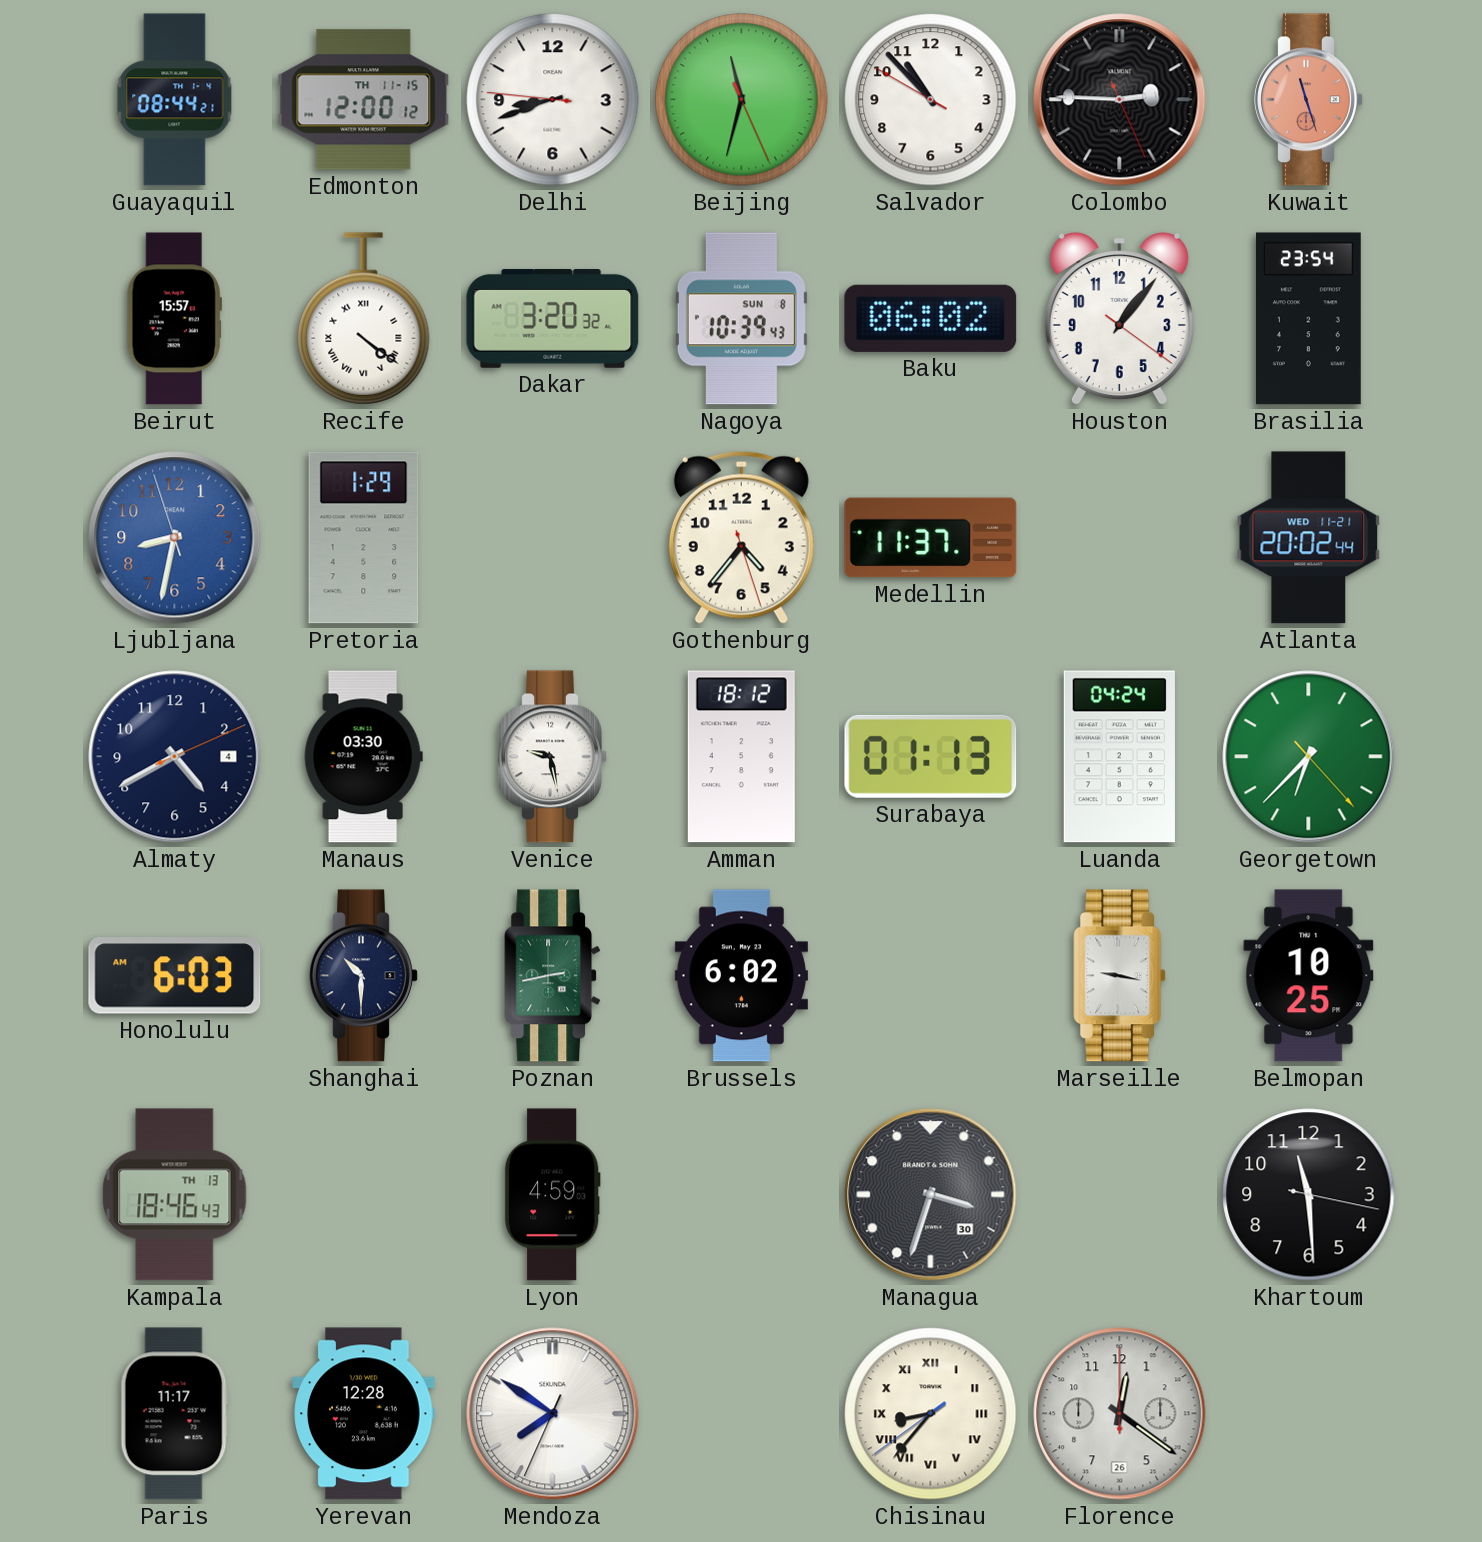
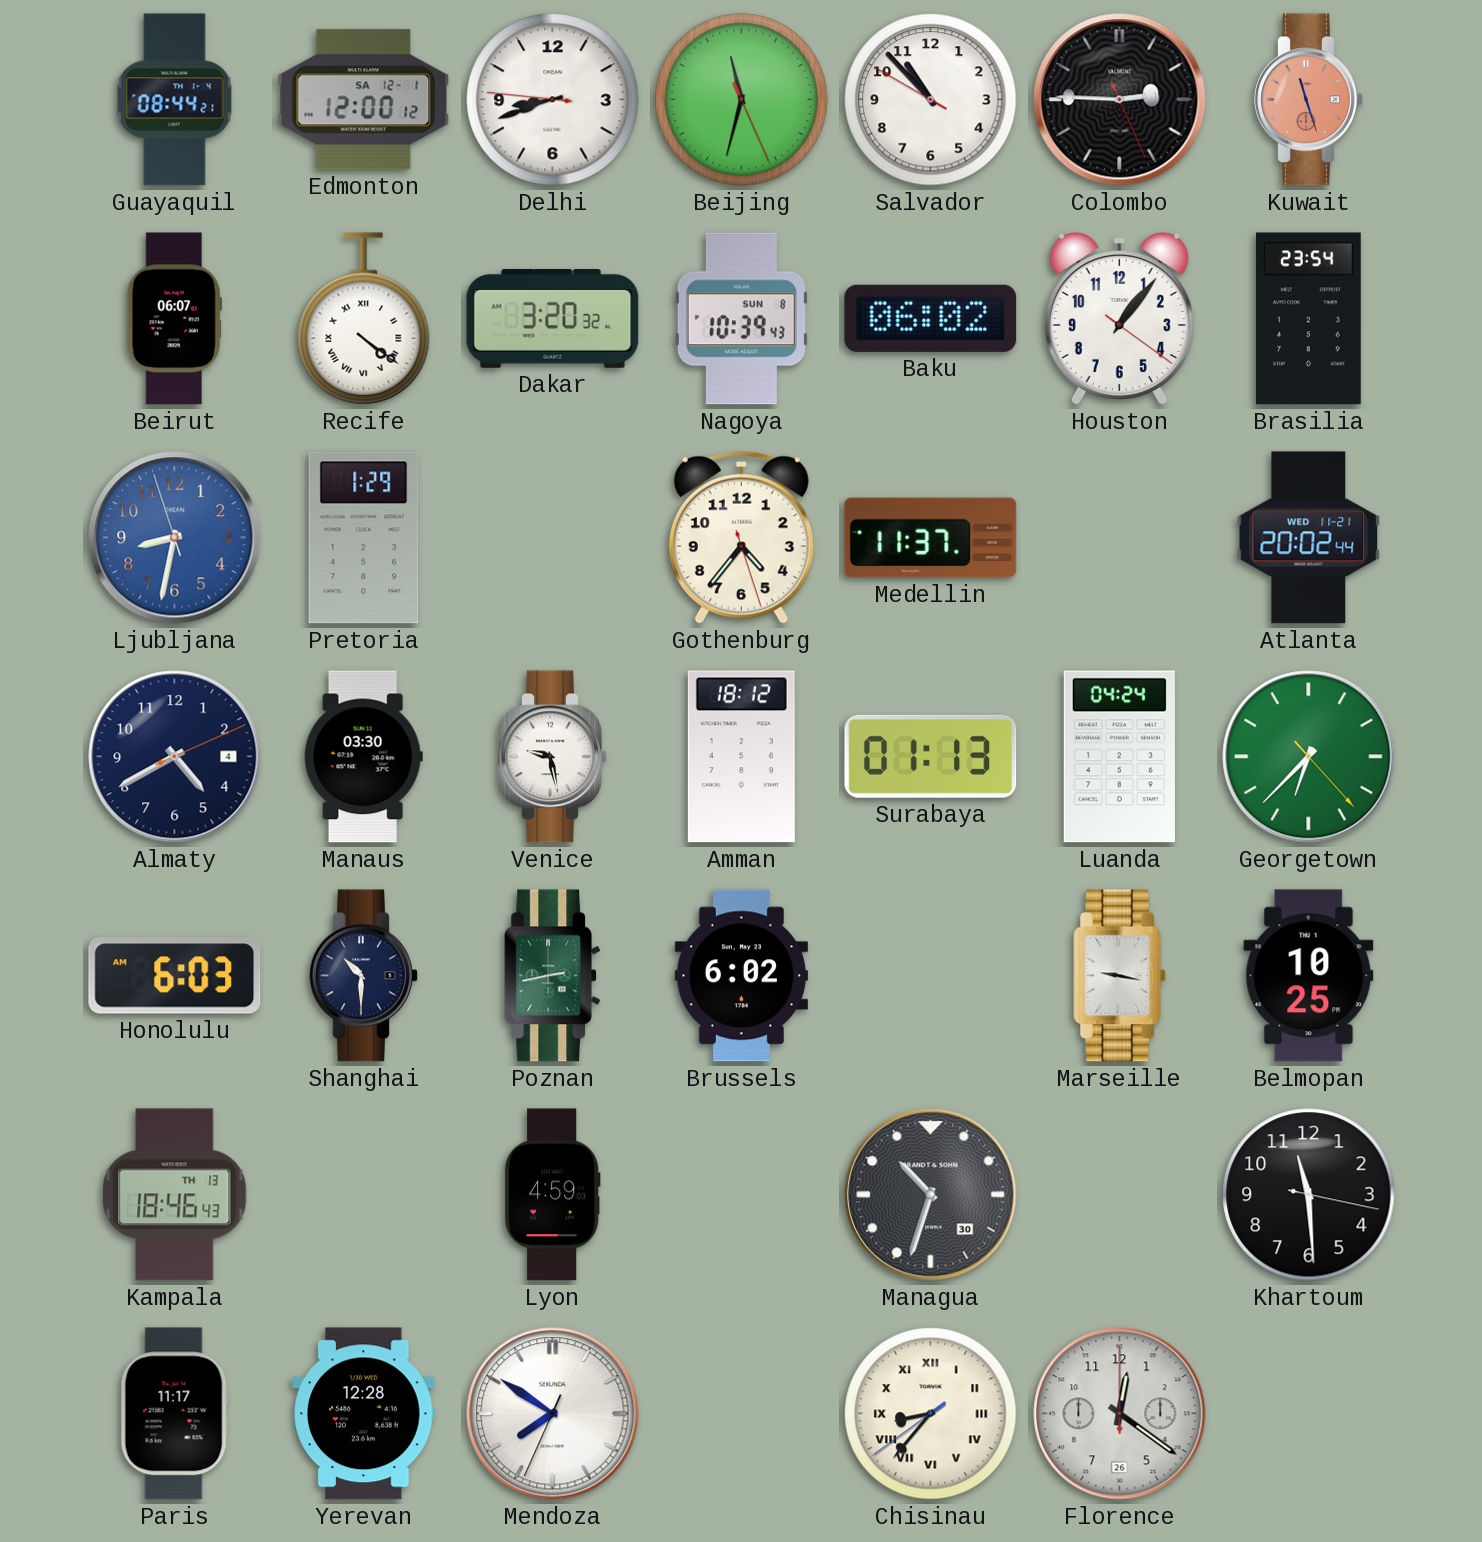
Edmonton date: TH 11-15 -> SA 12-1
Beirut: 15:57 -> 06:07
Managua: 3:33 -> 10:33
